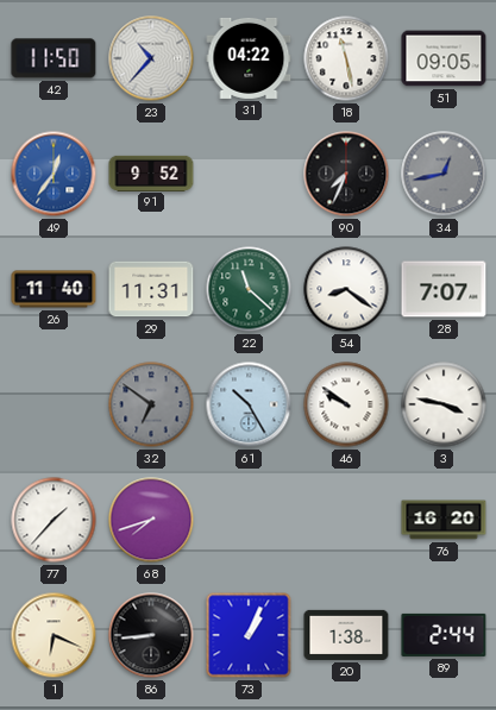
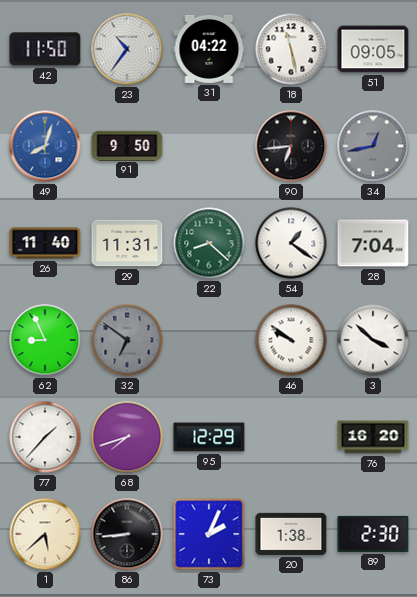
23: 10:37 -> 10:36
49: 12:36 -> 8:03
91: 9:52 -> 9:50
90: 7:34 -> 6:44
22: 11:22 -> 8:22
54: 8:21 -> 1:21
28: 7:07 -> 7:04
62: none -> 8:56
61: 10:25 -> none
3: 3:47 -> 3:52
95: none -> 12:29
1: 6:19 -> 5:38
73: 1:04 -> 2:04
89: 2:44 -> 2:30
